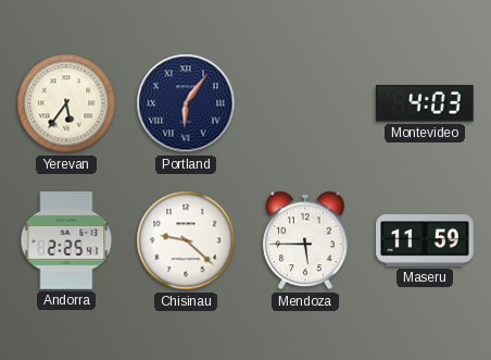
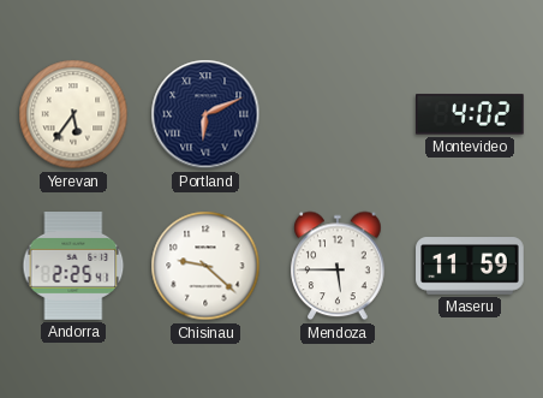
Portland: 6:06 -> 6:11
Montevideo: 4:03 -> 4:02
